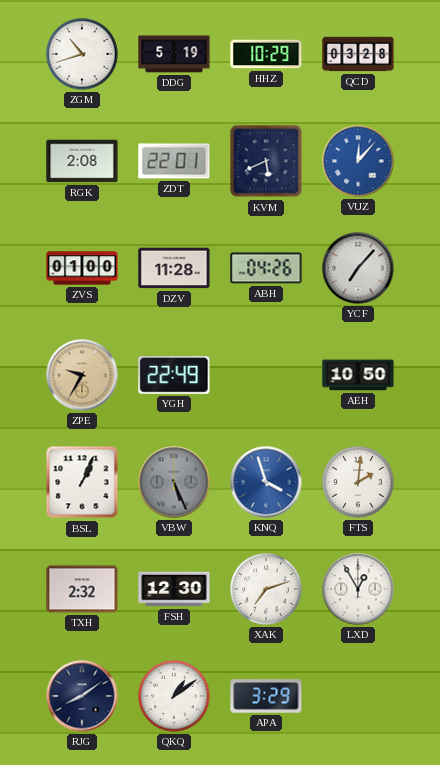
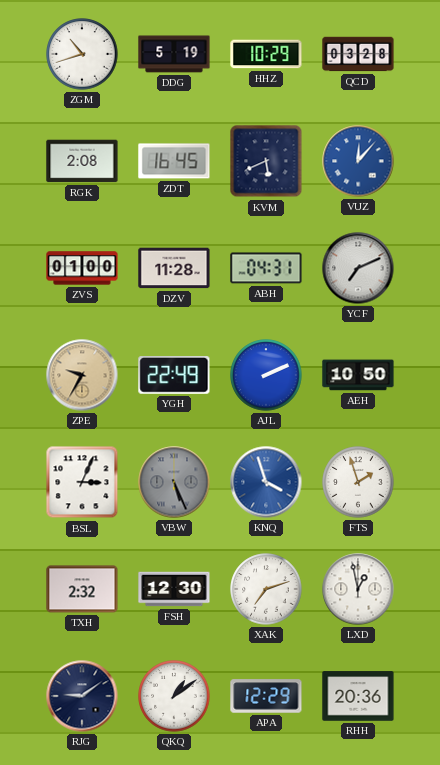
ZDT: 22:01 -> 16:45
ABH: 04:26 -> 04:31
YCF: 7:07 -> 7:11
AJL: none -> 2:11
BSL: 1:04 -> 3:04
FTS: 2:01 -> 1:57
LXD: 12:55 -> 12:58
RJG: 8:09 -> 9:09
APA: 3:29 -> 12:29
RHH: none -> 20:36
